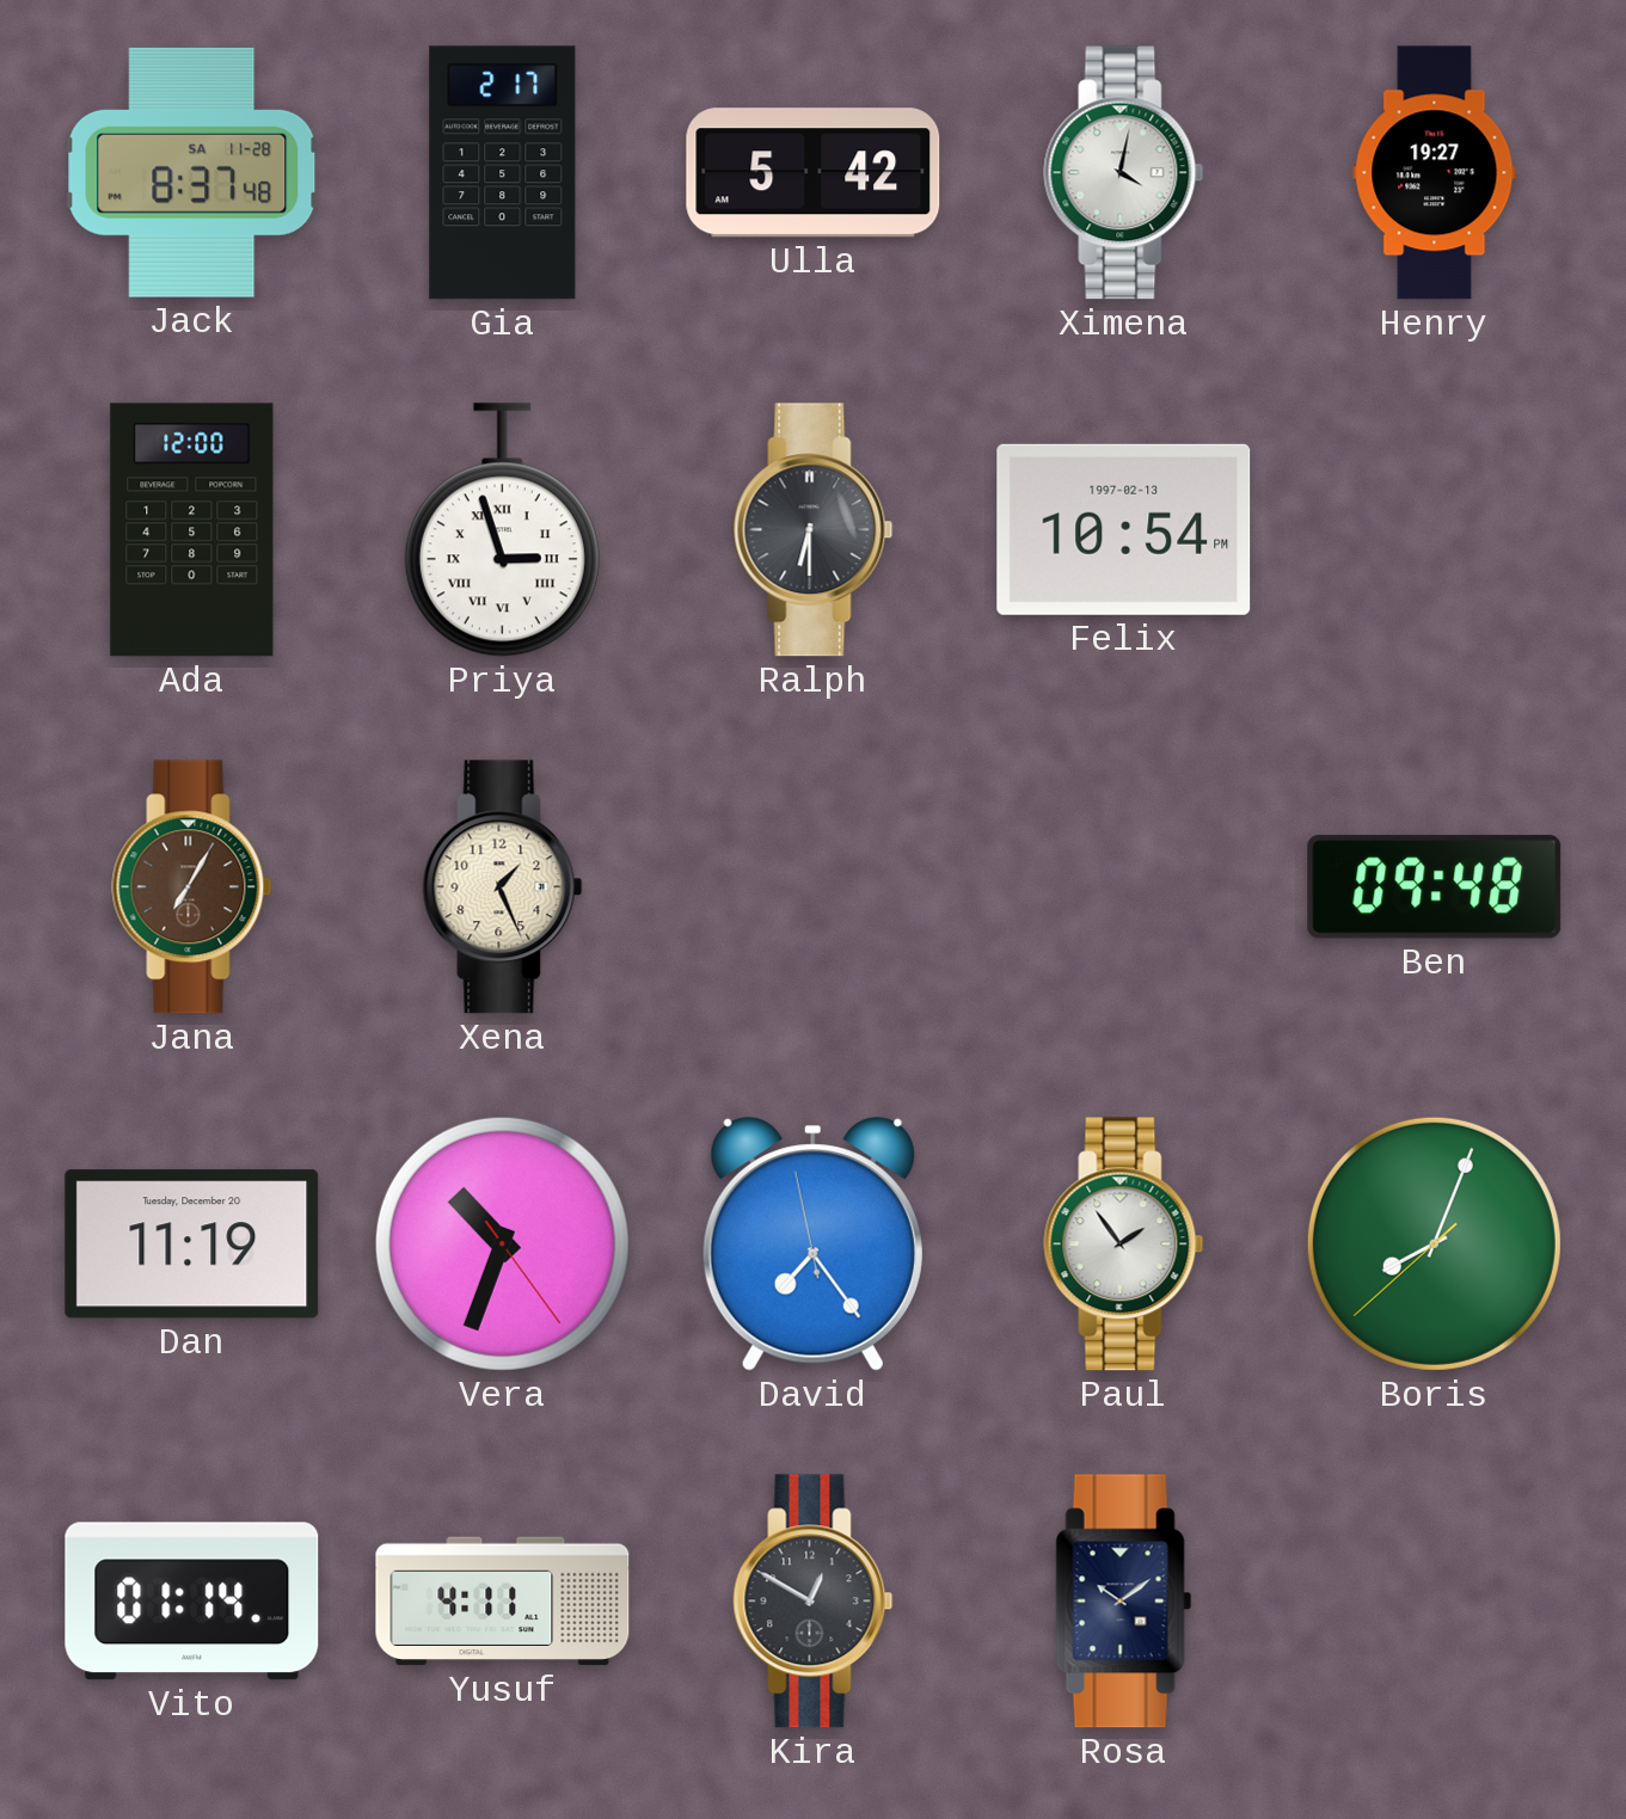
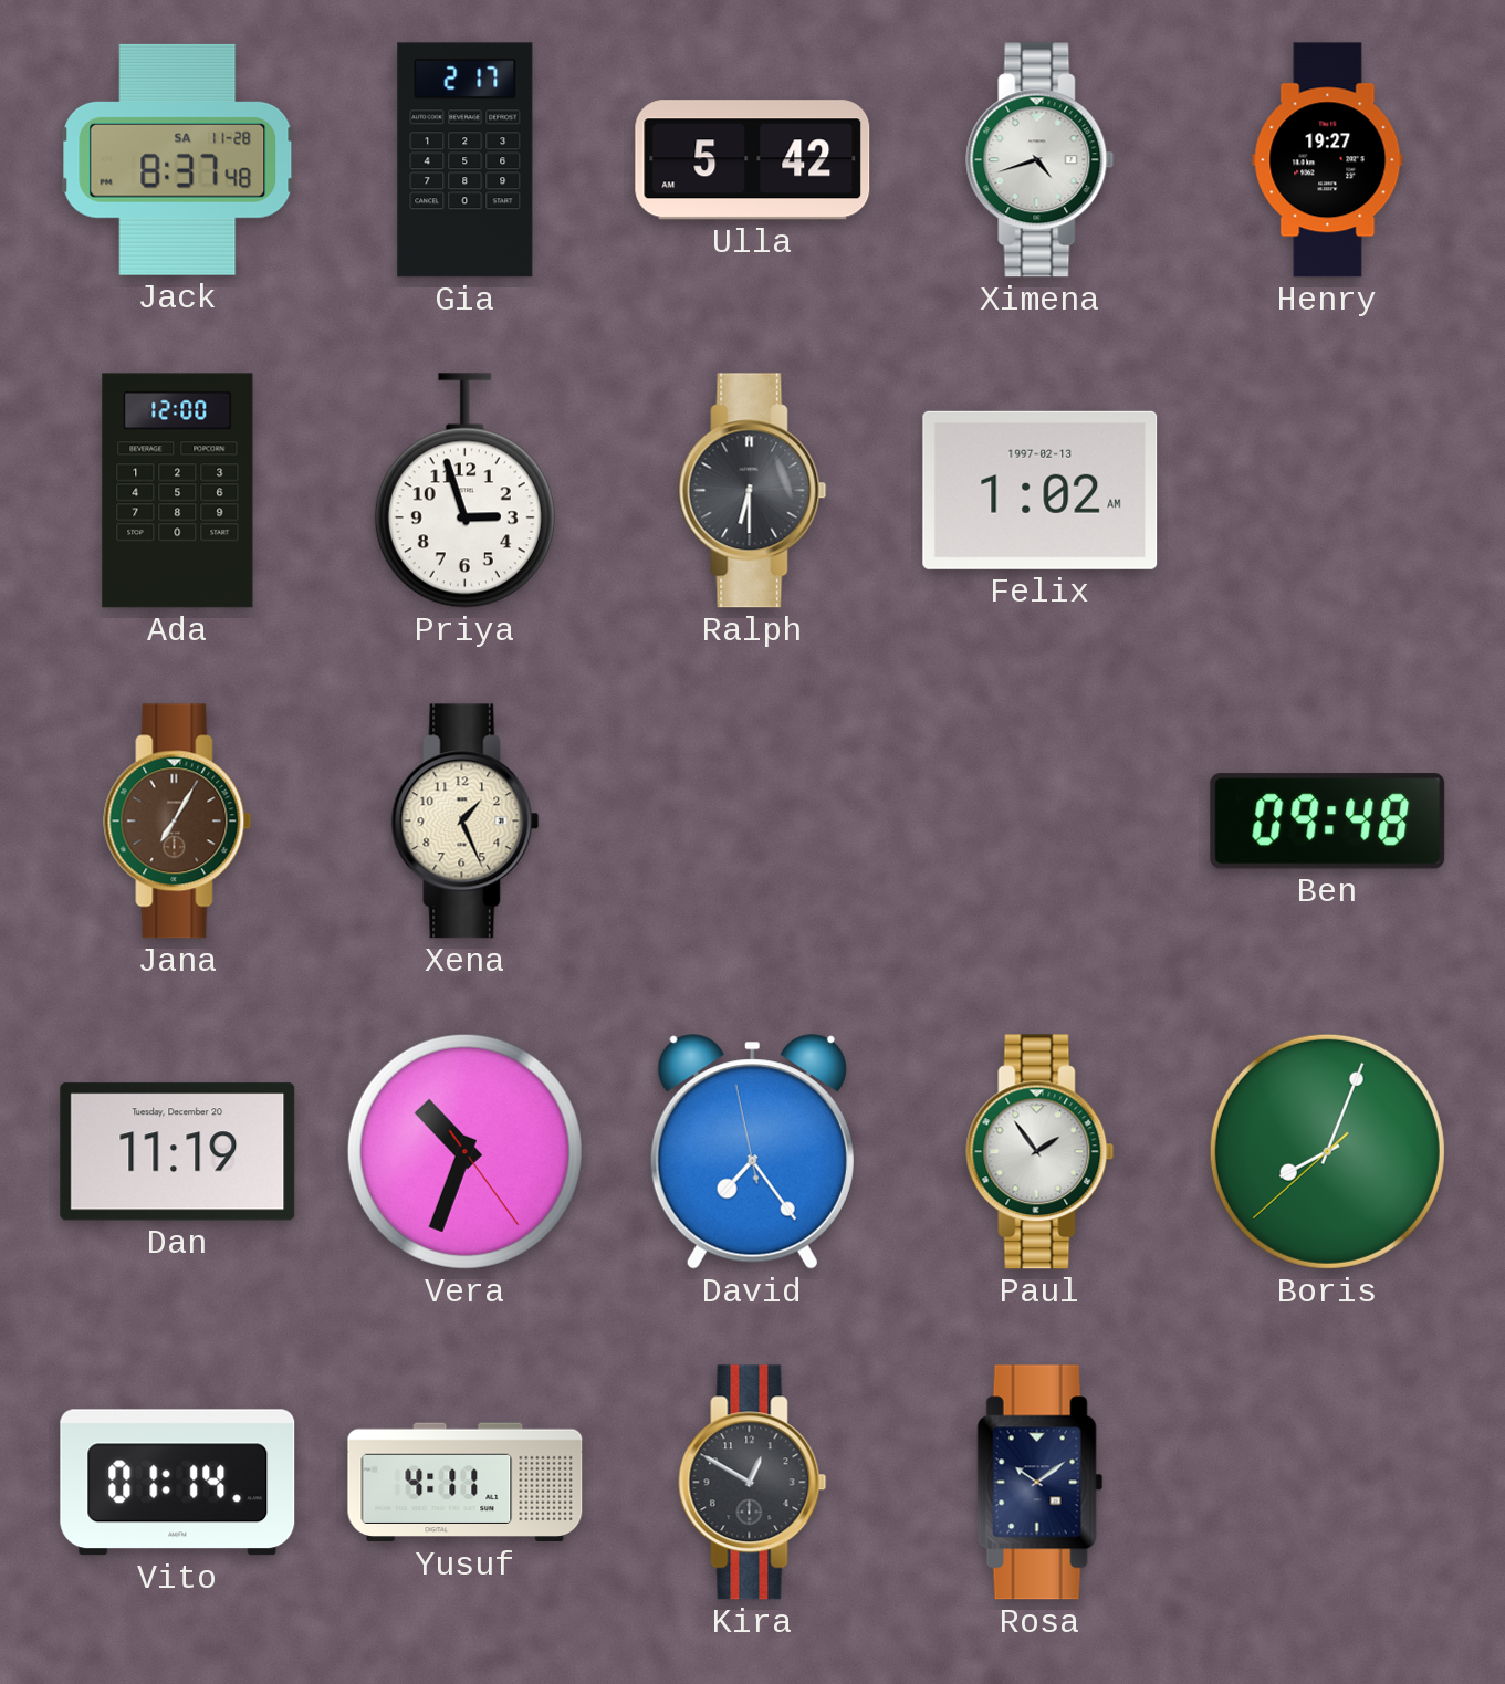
Ximena: 4:02 -> 4:42
Priya numerals: Roman -> Arabic
Felix: 10:54 -> 1:02
